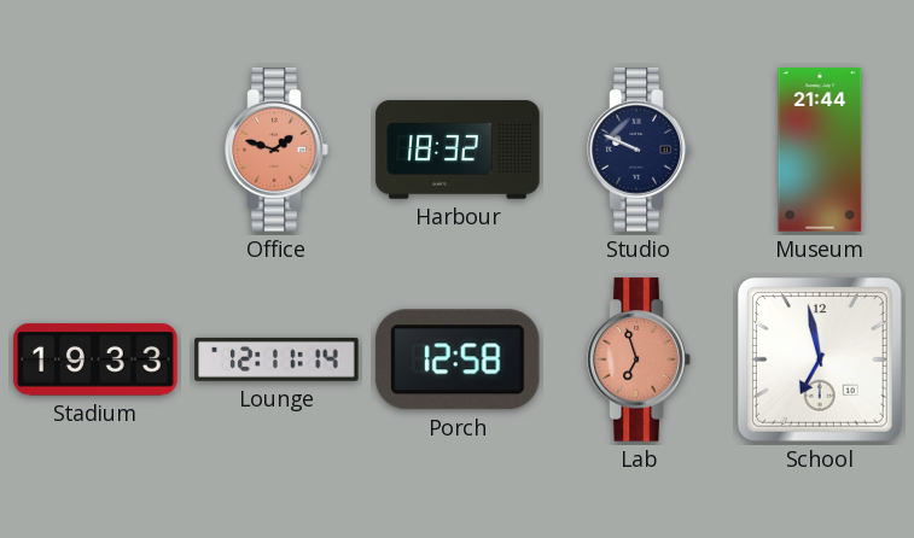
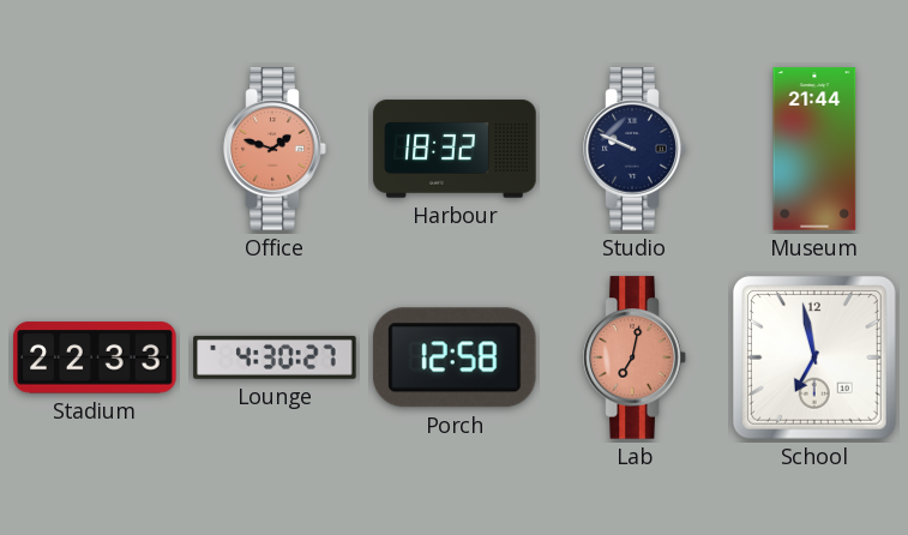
Stadium: 19:33 -> 22:33
Lounge: 12:11 -> 4:30
Lab: 6:57 -> 7:02
